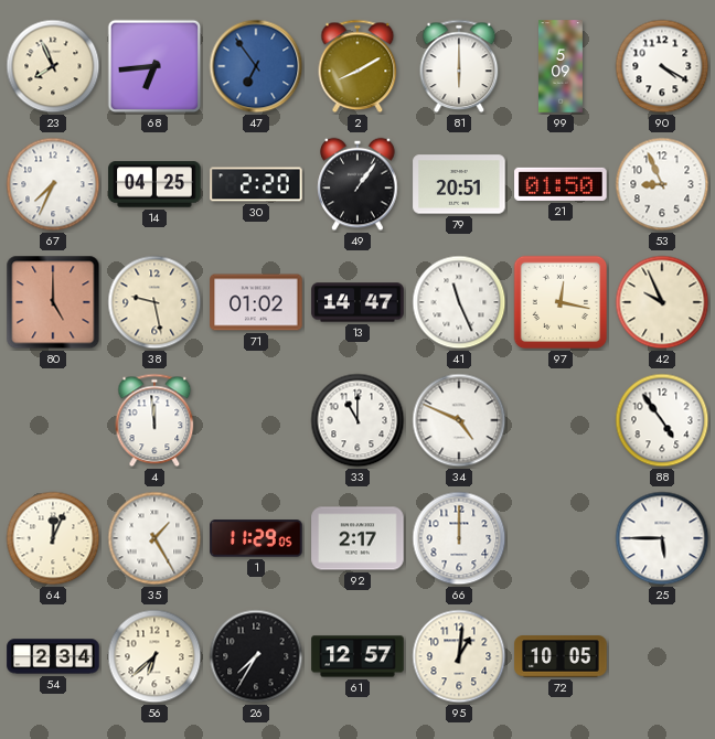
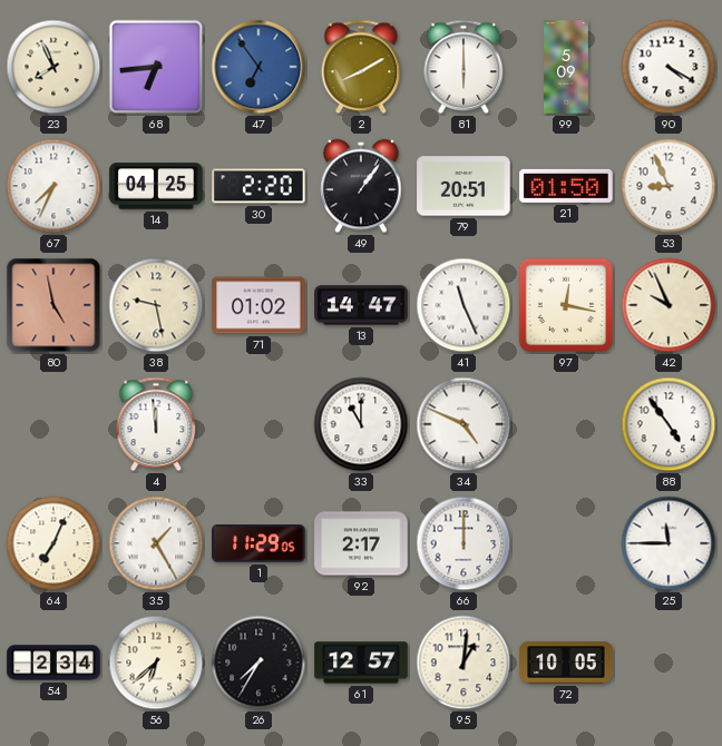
80: 5:00 -> 4:58
64: 12:04 -> 7:04
25: 5:45 -> 11:45
